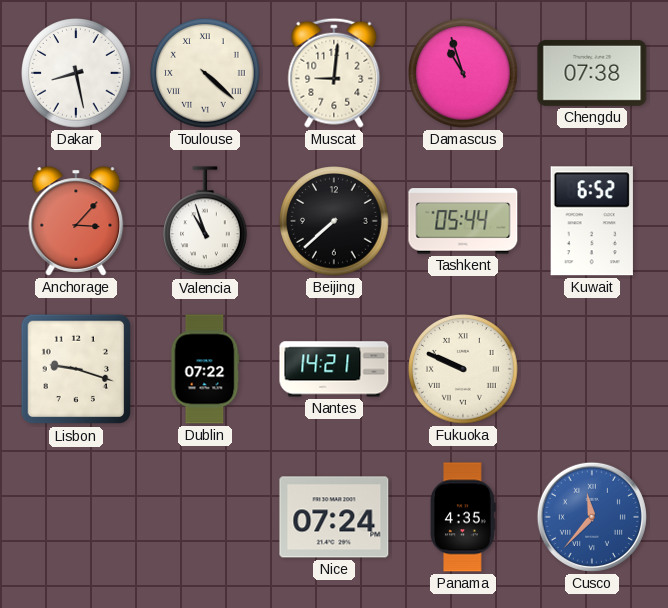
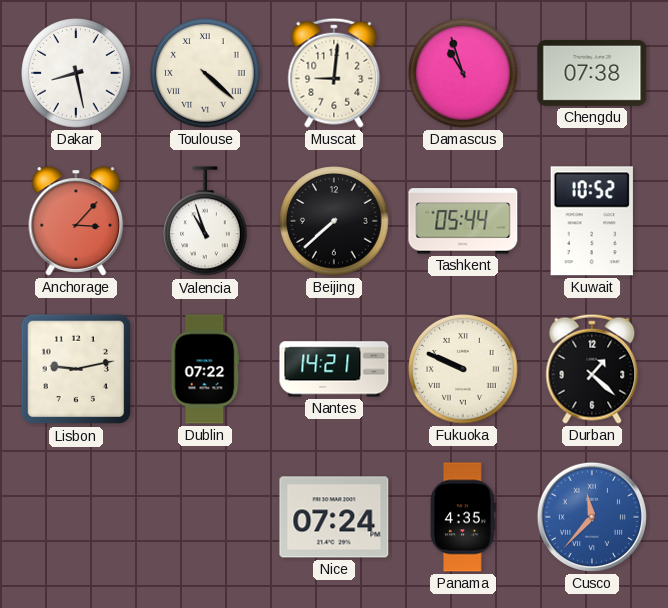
Kuwait: 6:52 -> 10:52
Lisbon: 9:18 -> 9:13
Durban: none -> 1:22
